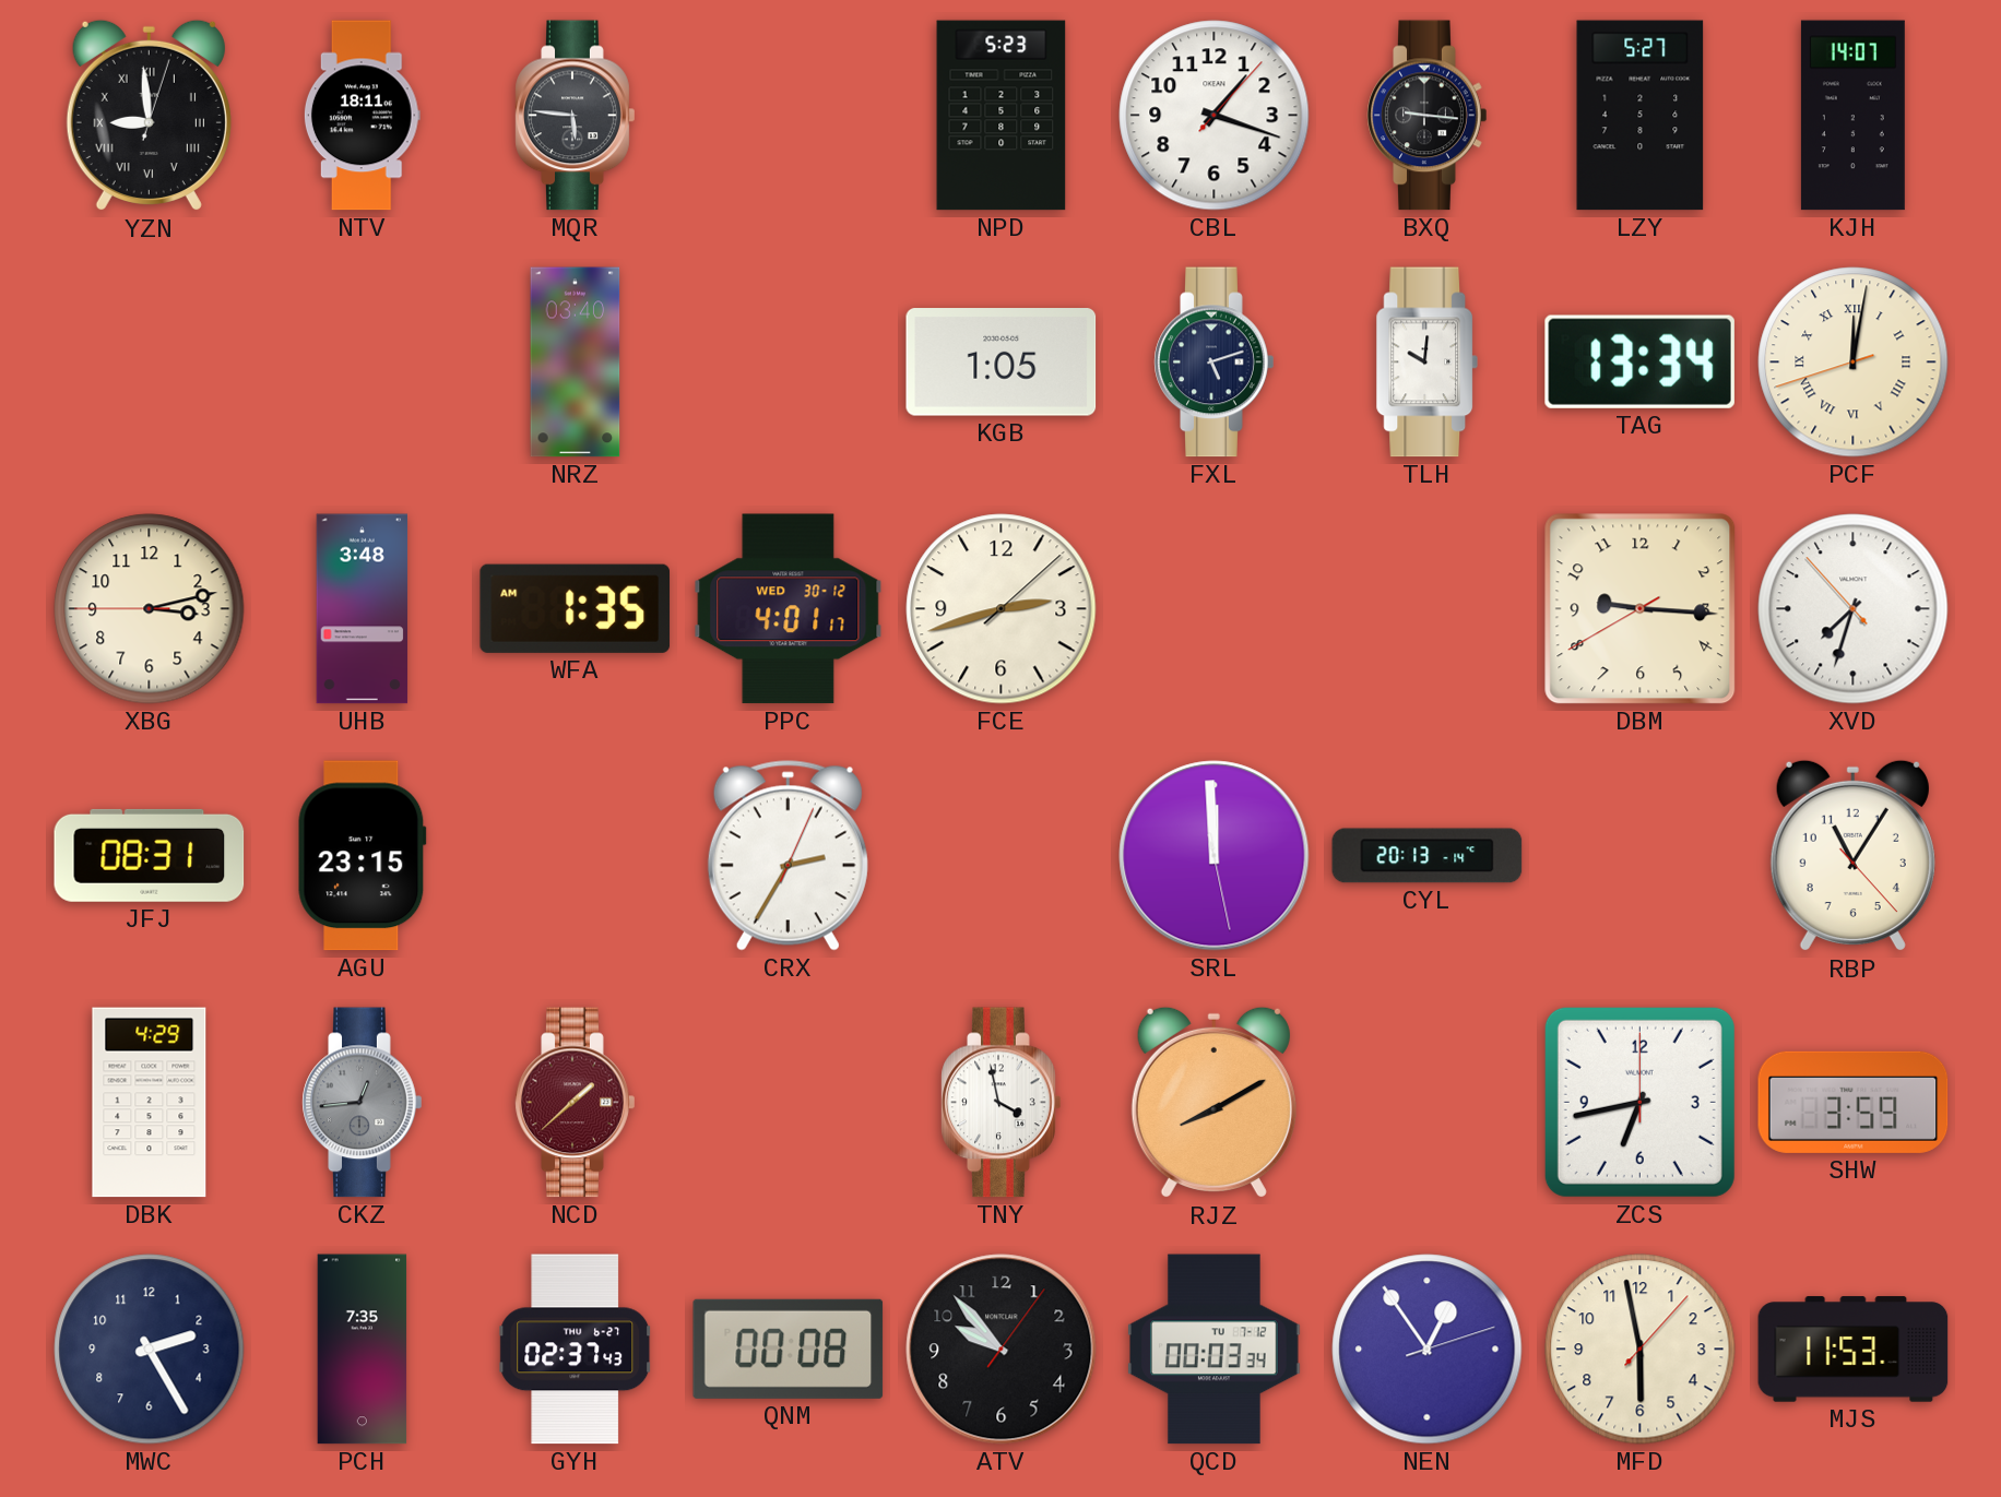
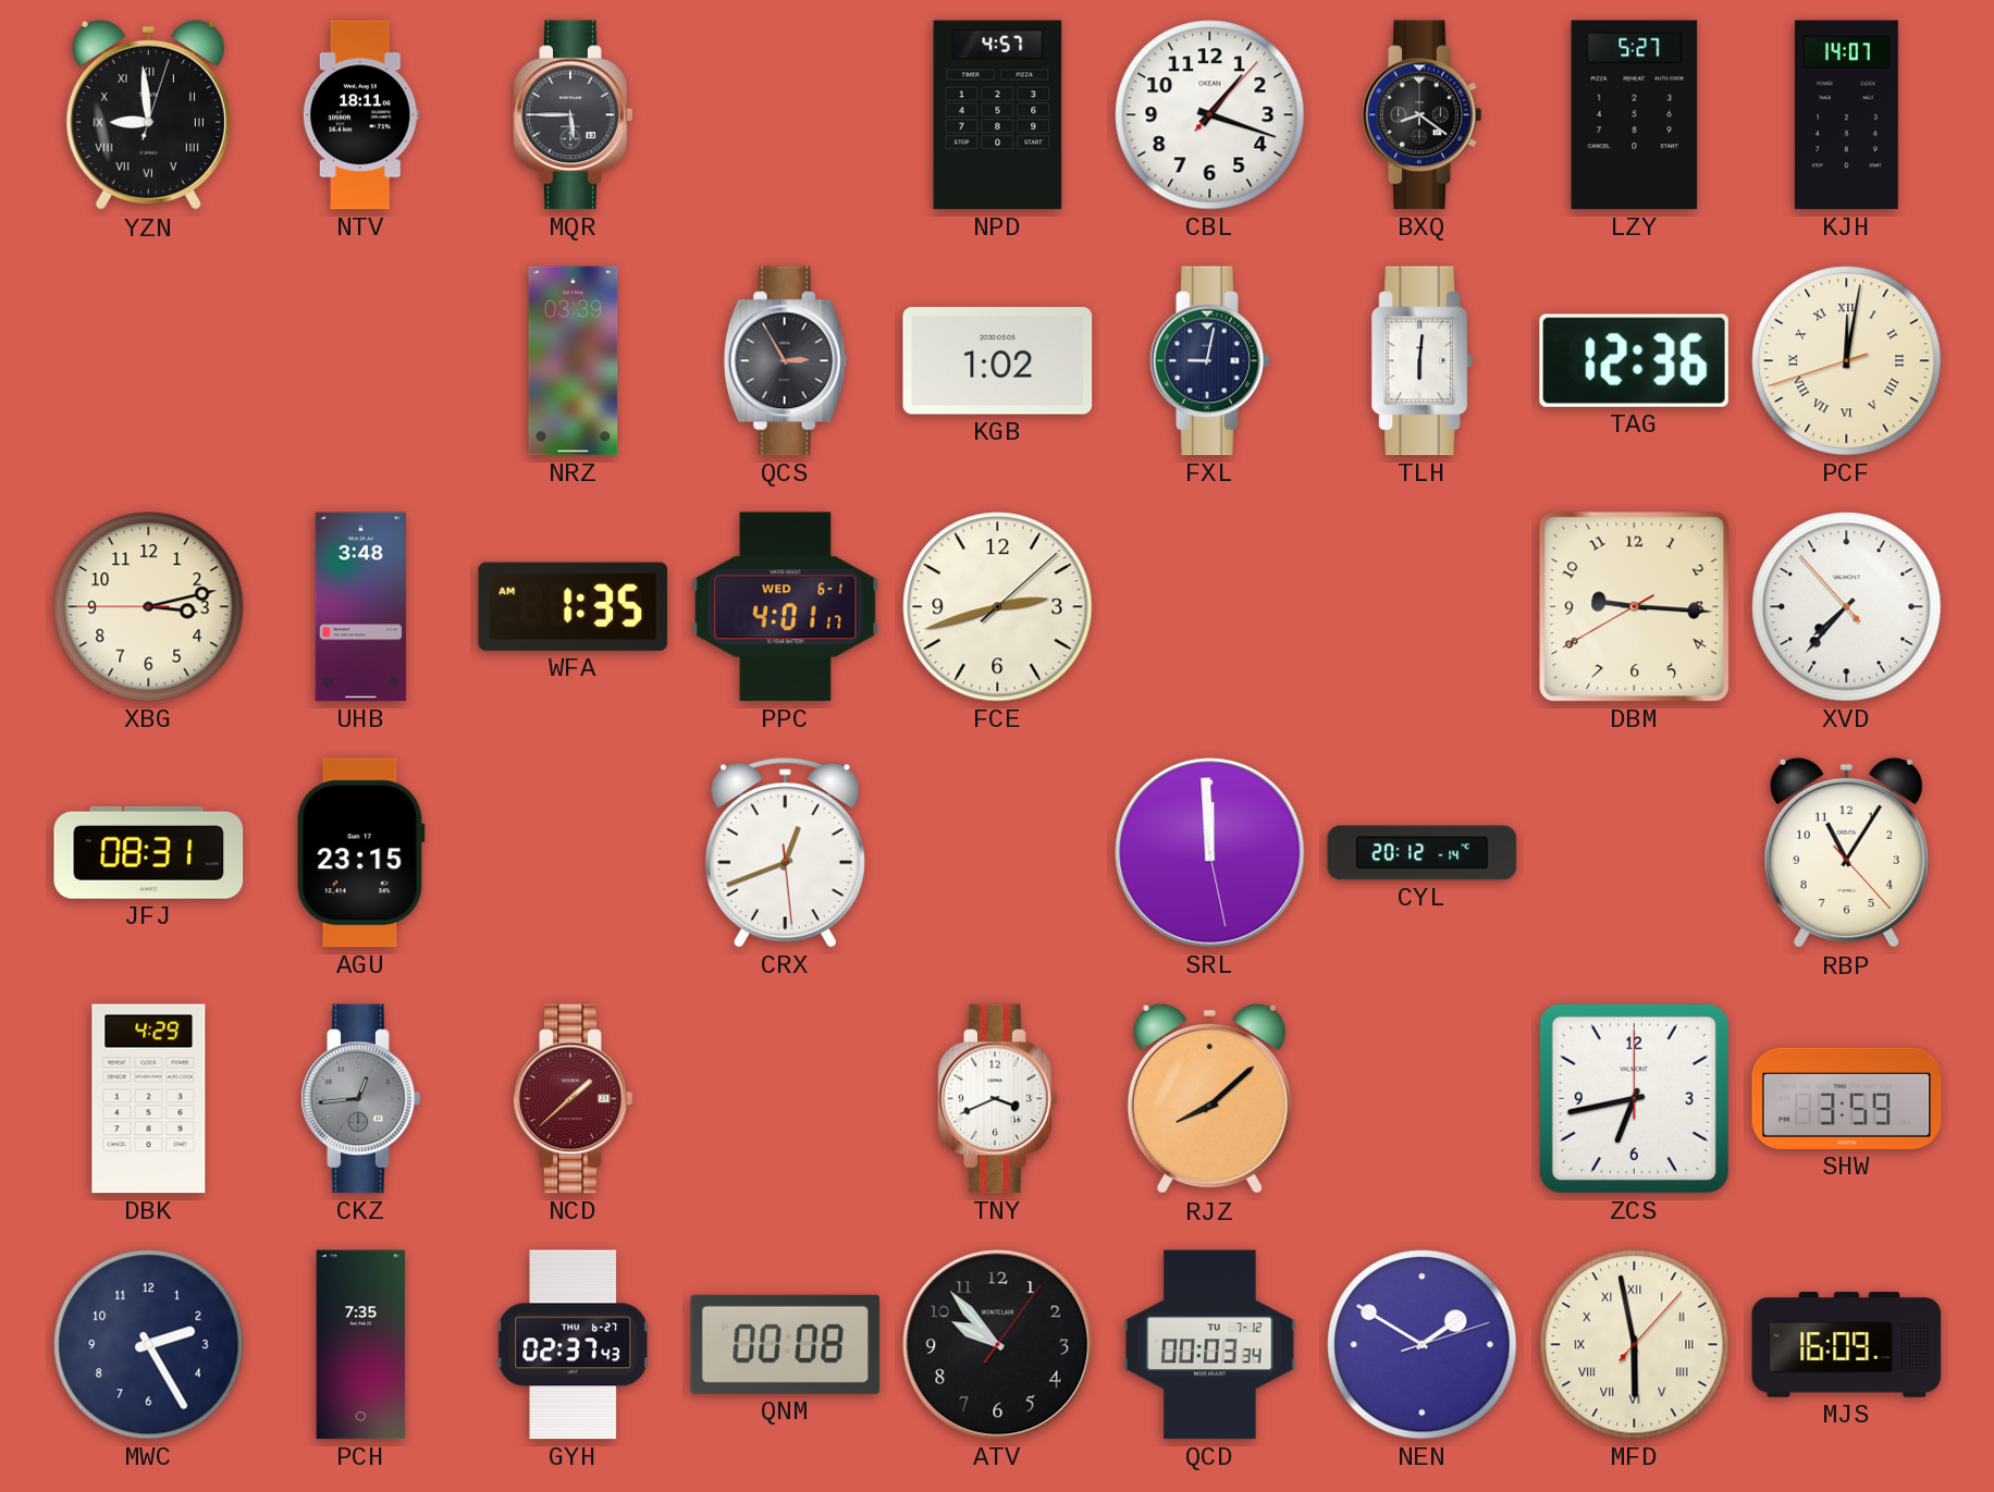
MQR: 5:46 -> 5:45
NPD: 5:23 -> 4:57
BXQ: 9:16 -> 8:21
NRZ: 03:40 -> 03:39
QCS: none -> 2:55
KGB: 1:05 -> 1:02
FXL: 5:12 -> 9:02
TLH: 10:01 -> 6:01
TAG: 13:34 -> 12:36
PPC date: WED 30-12 -> WED 6-1
XVD: 7:32 -> 7:36
CRX: 2:35 -> 12:41
CYL: 20:13 -> 20:12
TNY: 3:58 -> 3:41
RJZ: 8:10 -> 8:08
NEN: 12:54 -> 1:50
MFD numerals: Arabic -> Roman
MJS: 11:53 -> 16:09
